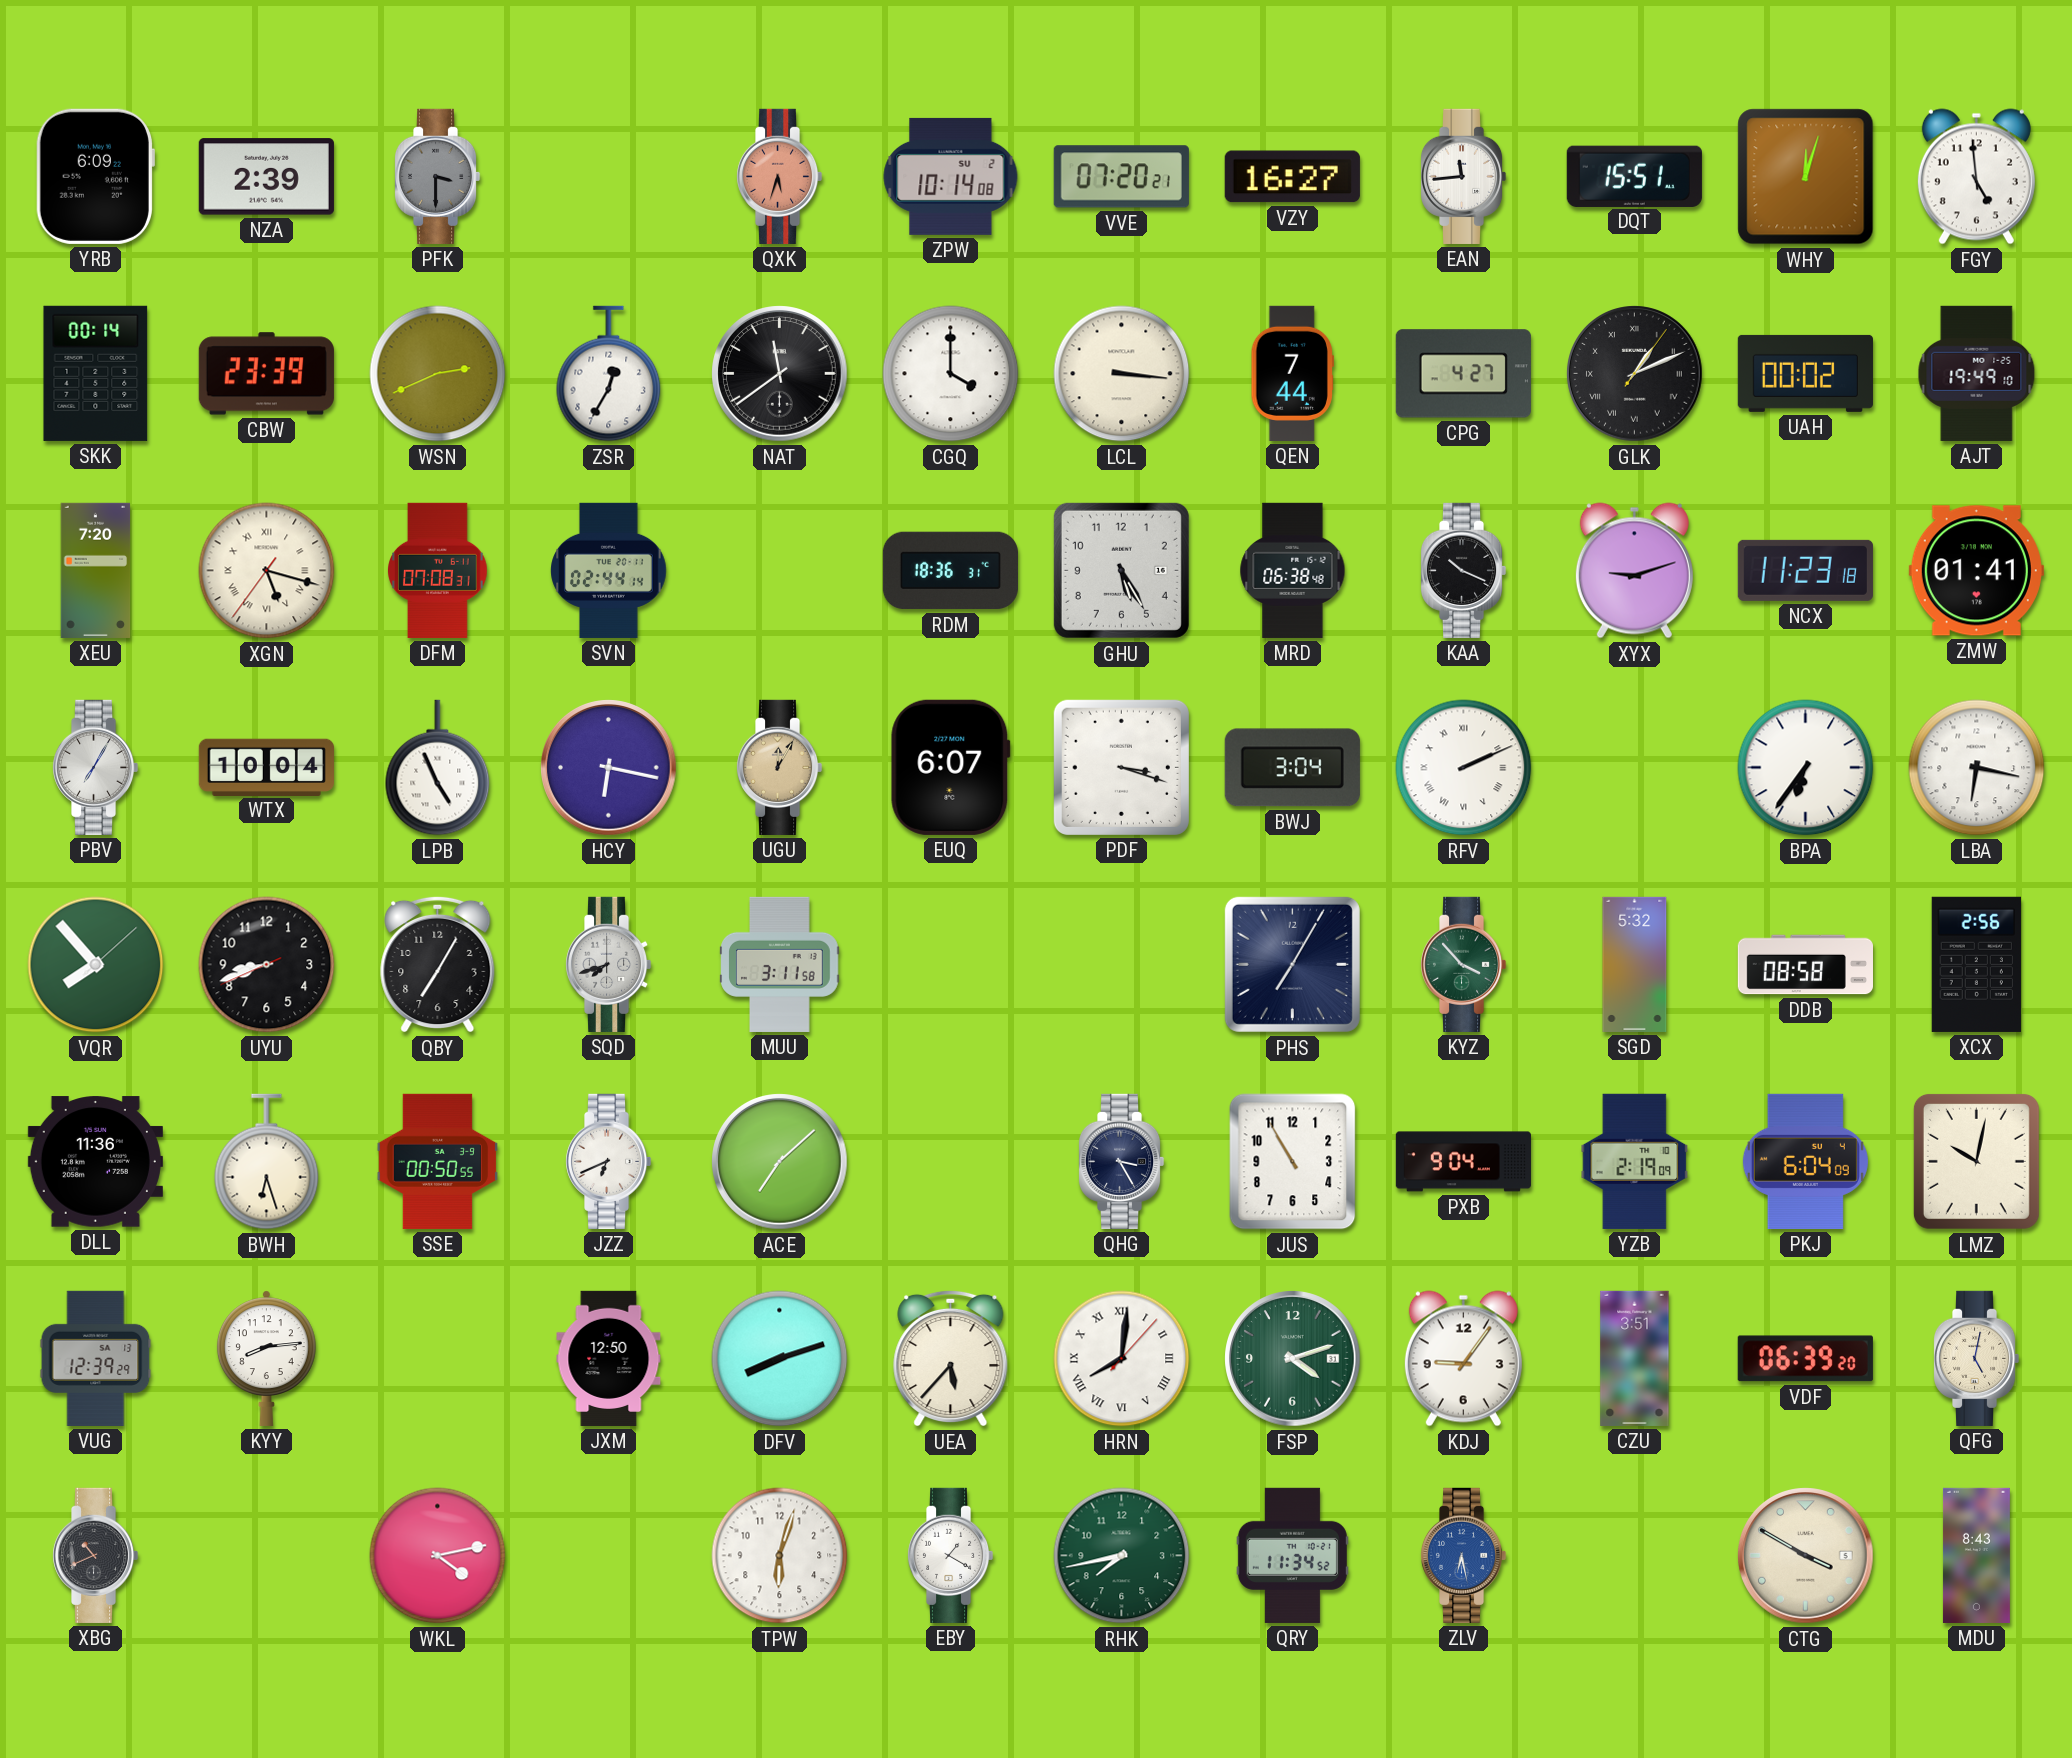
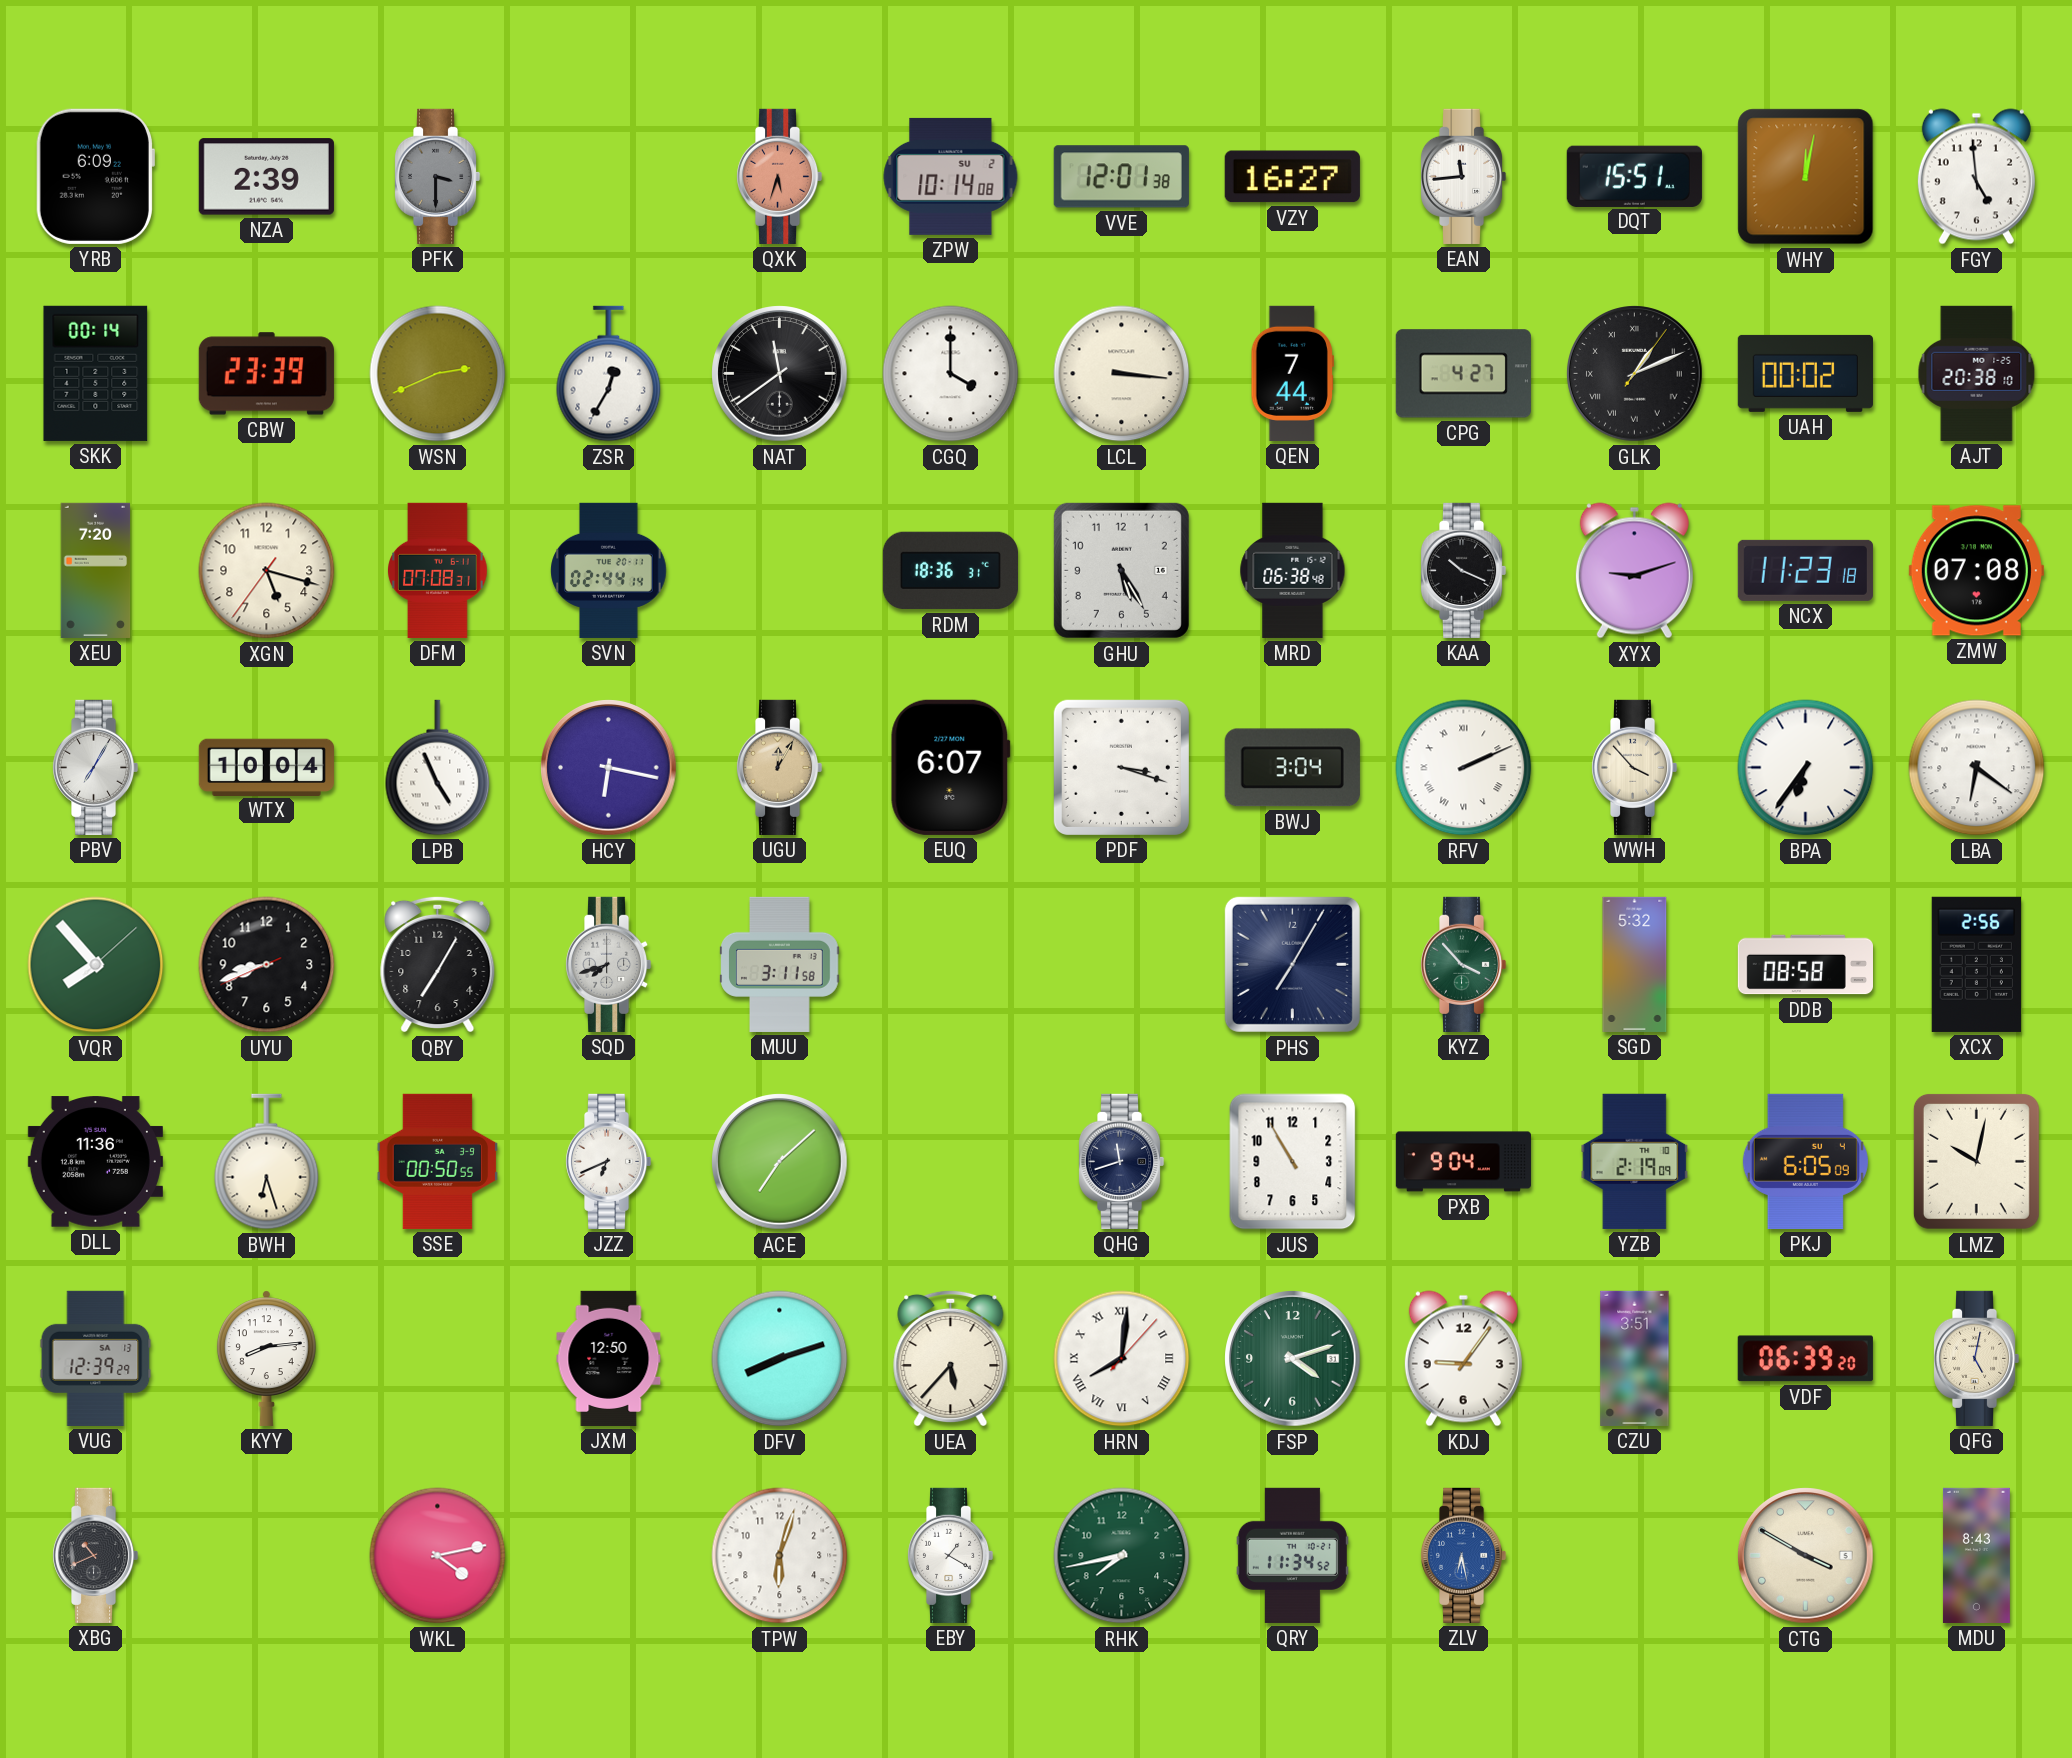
VVE: 07:20 -> 12:01
WHY: 12:03 -> 12:02
AJT: 19:49 -> 20:38
XGN numerals: Roman -> Arabic
ZMW: 01:41 -> 07:08
WWH: none -> 3:53
LBA: 6:17 -> 6:21
QHG: 3:25 -> 11:42
PKJ: 6:04 -> 6:05
